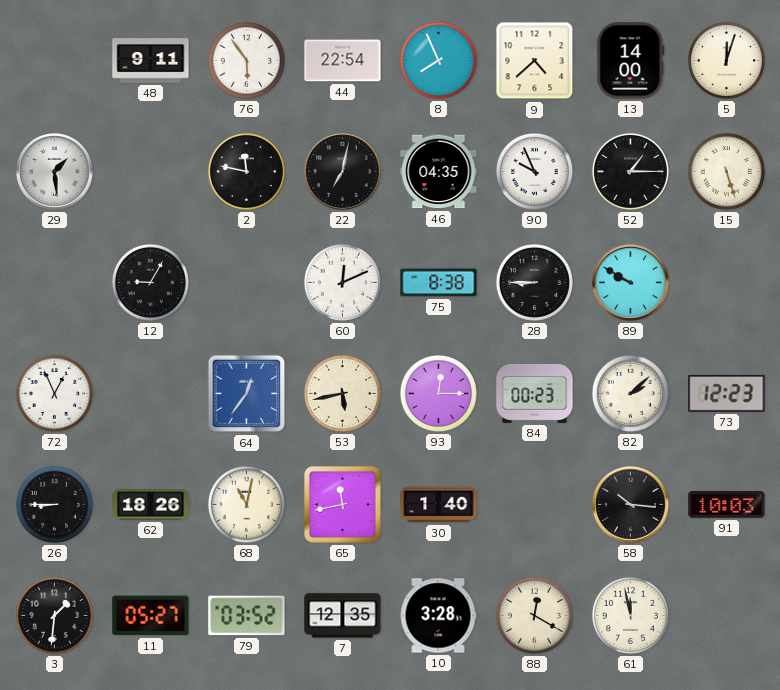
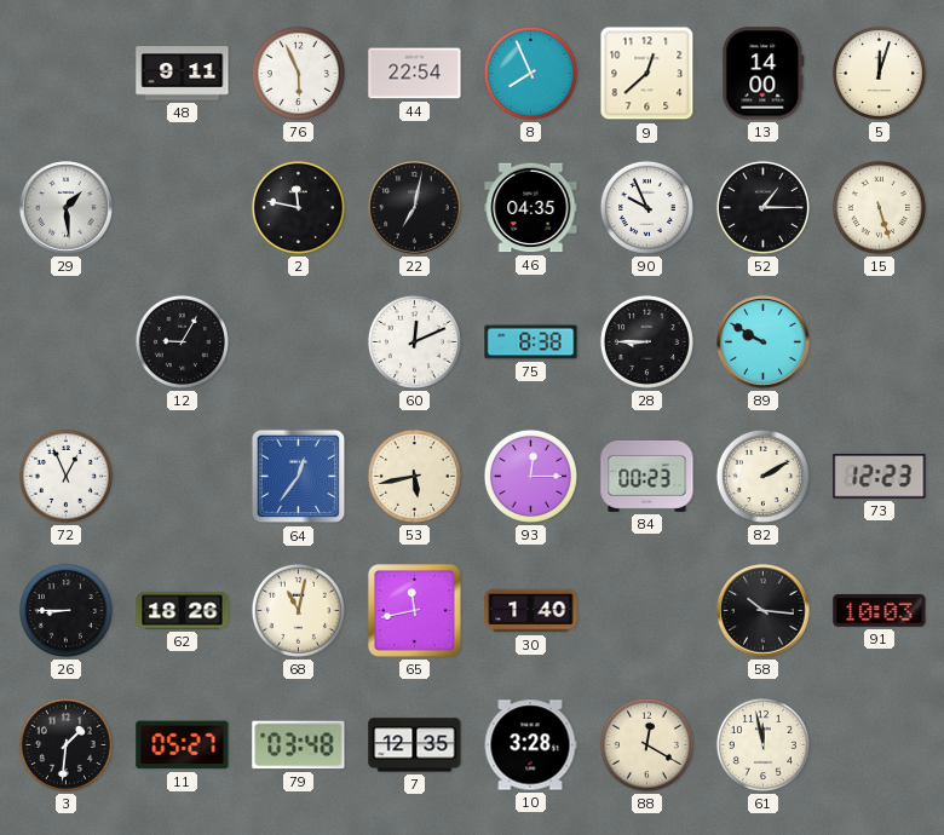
76: 5:54 -> 5:56
9: 4:38 -> 12:38
82: 2:08 -> 2:10
79: 03:52 -> 03:48
